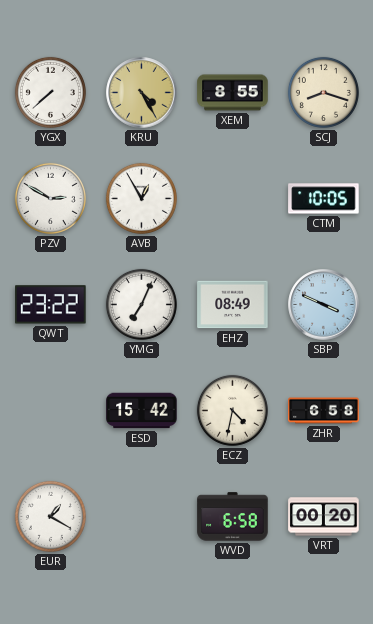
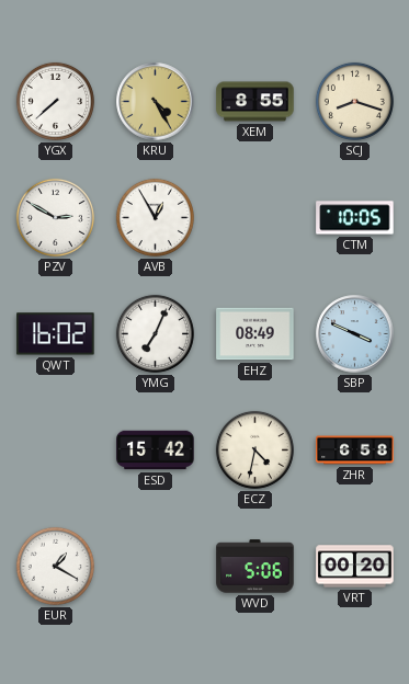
QWT: 23:22 -> 16:02
WVD: 6:58 -> 5:06
